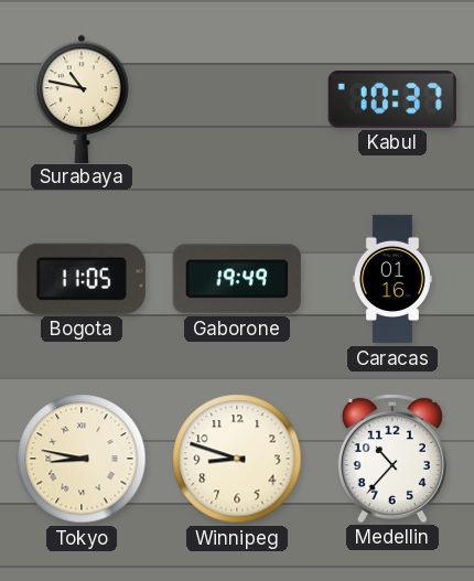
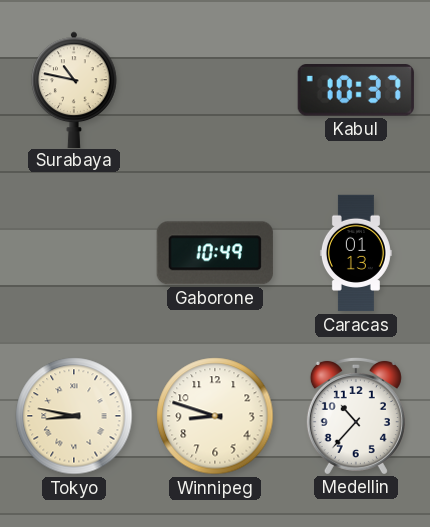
Bogota: 11:05 -> none
Gaborone: 19:49 -> 10:49
Caracas: 01:16 -> 01:13
